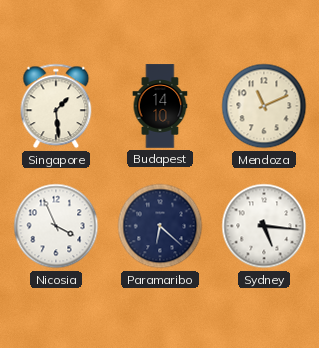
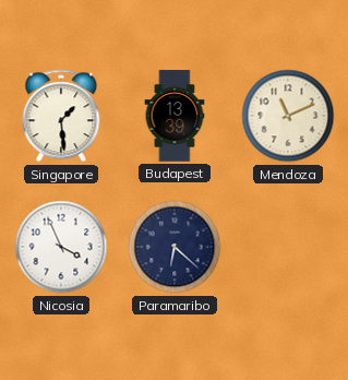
Budapest: 14:10 -> 13:39
Sydney: 5:16 -> none
